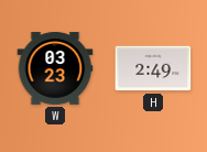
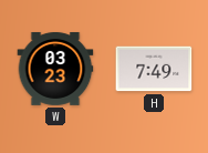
H: 2:49 -> 7:49
